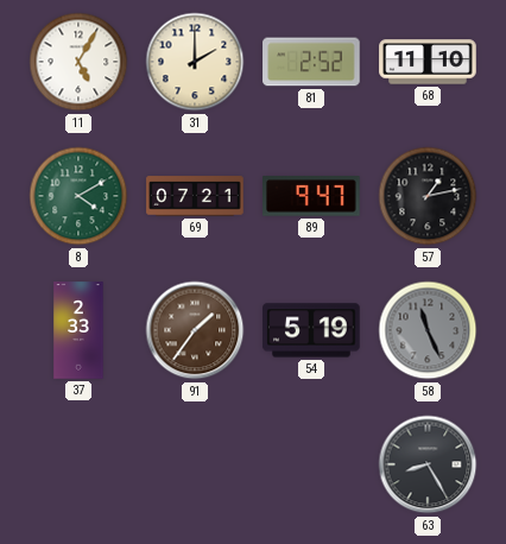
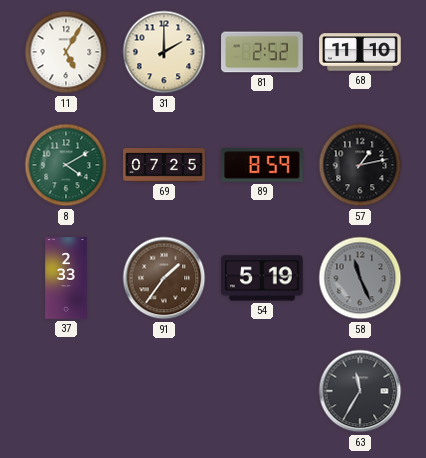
69: 07:21 -> 07:25
89: 9:47 -> 8:59
63: 8:25 -> 11:35
